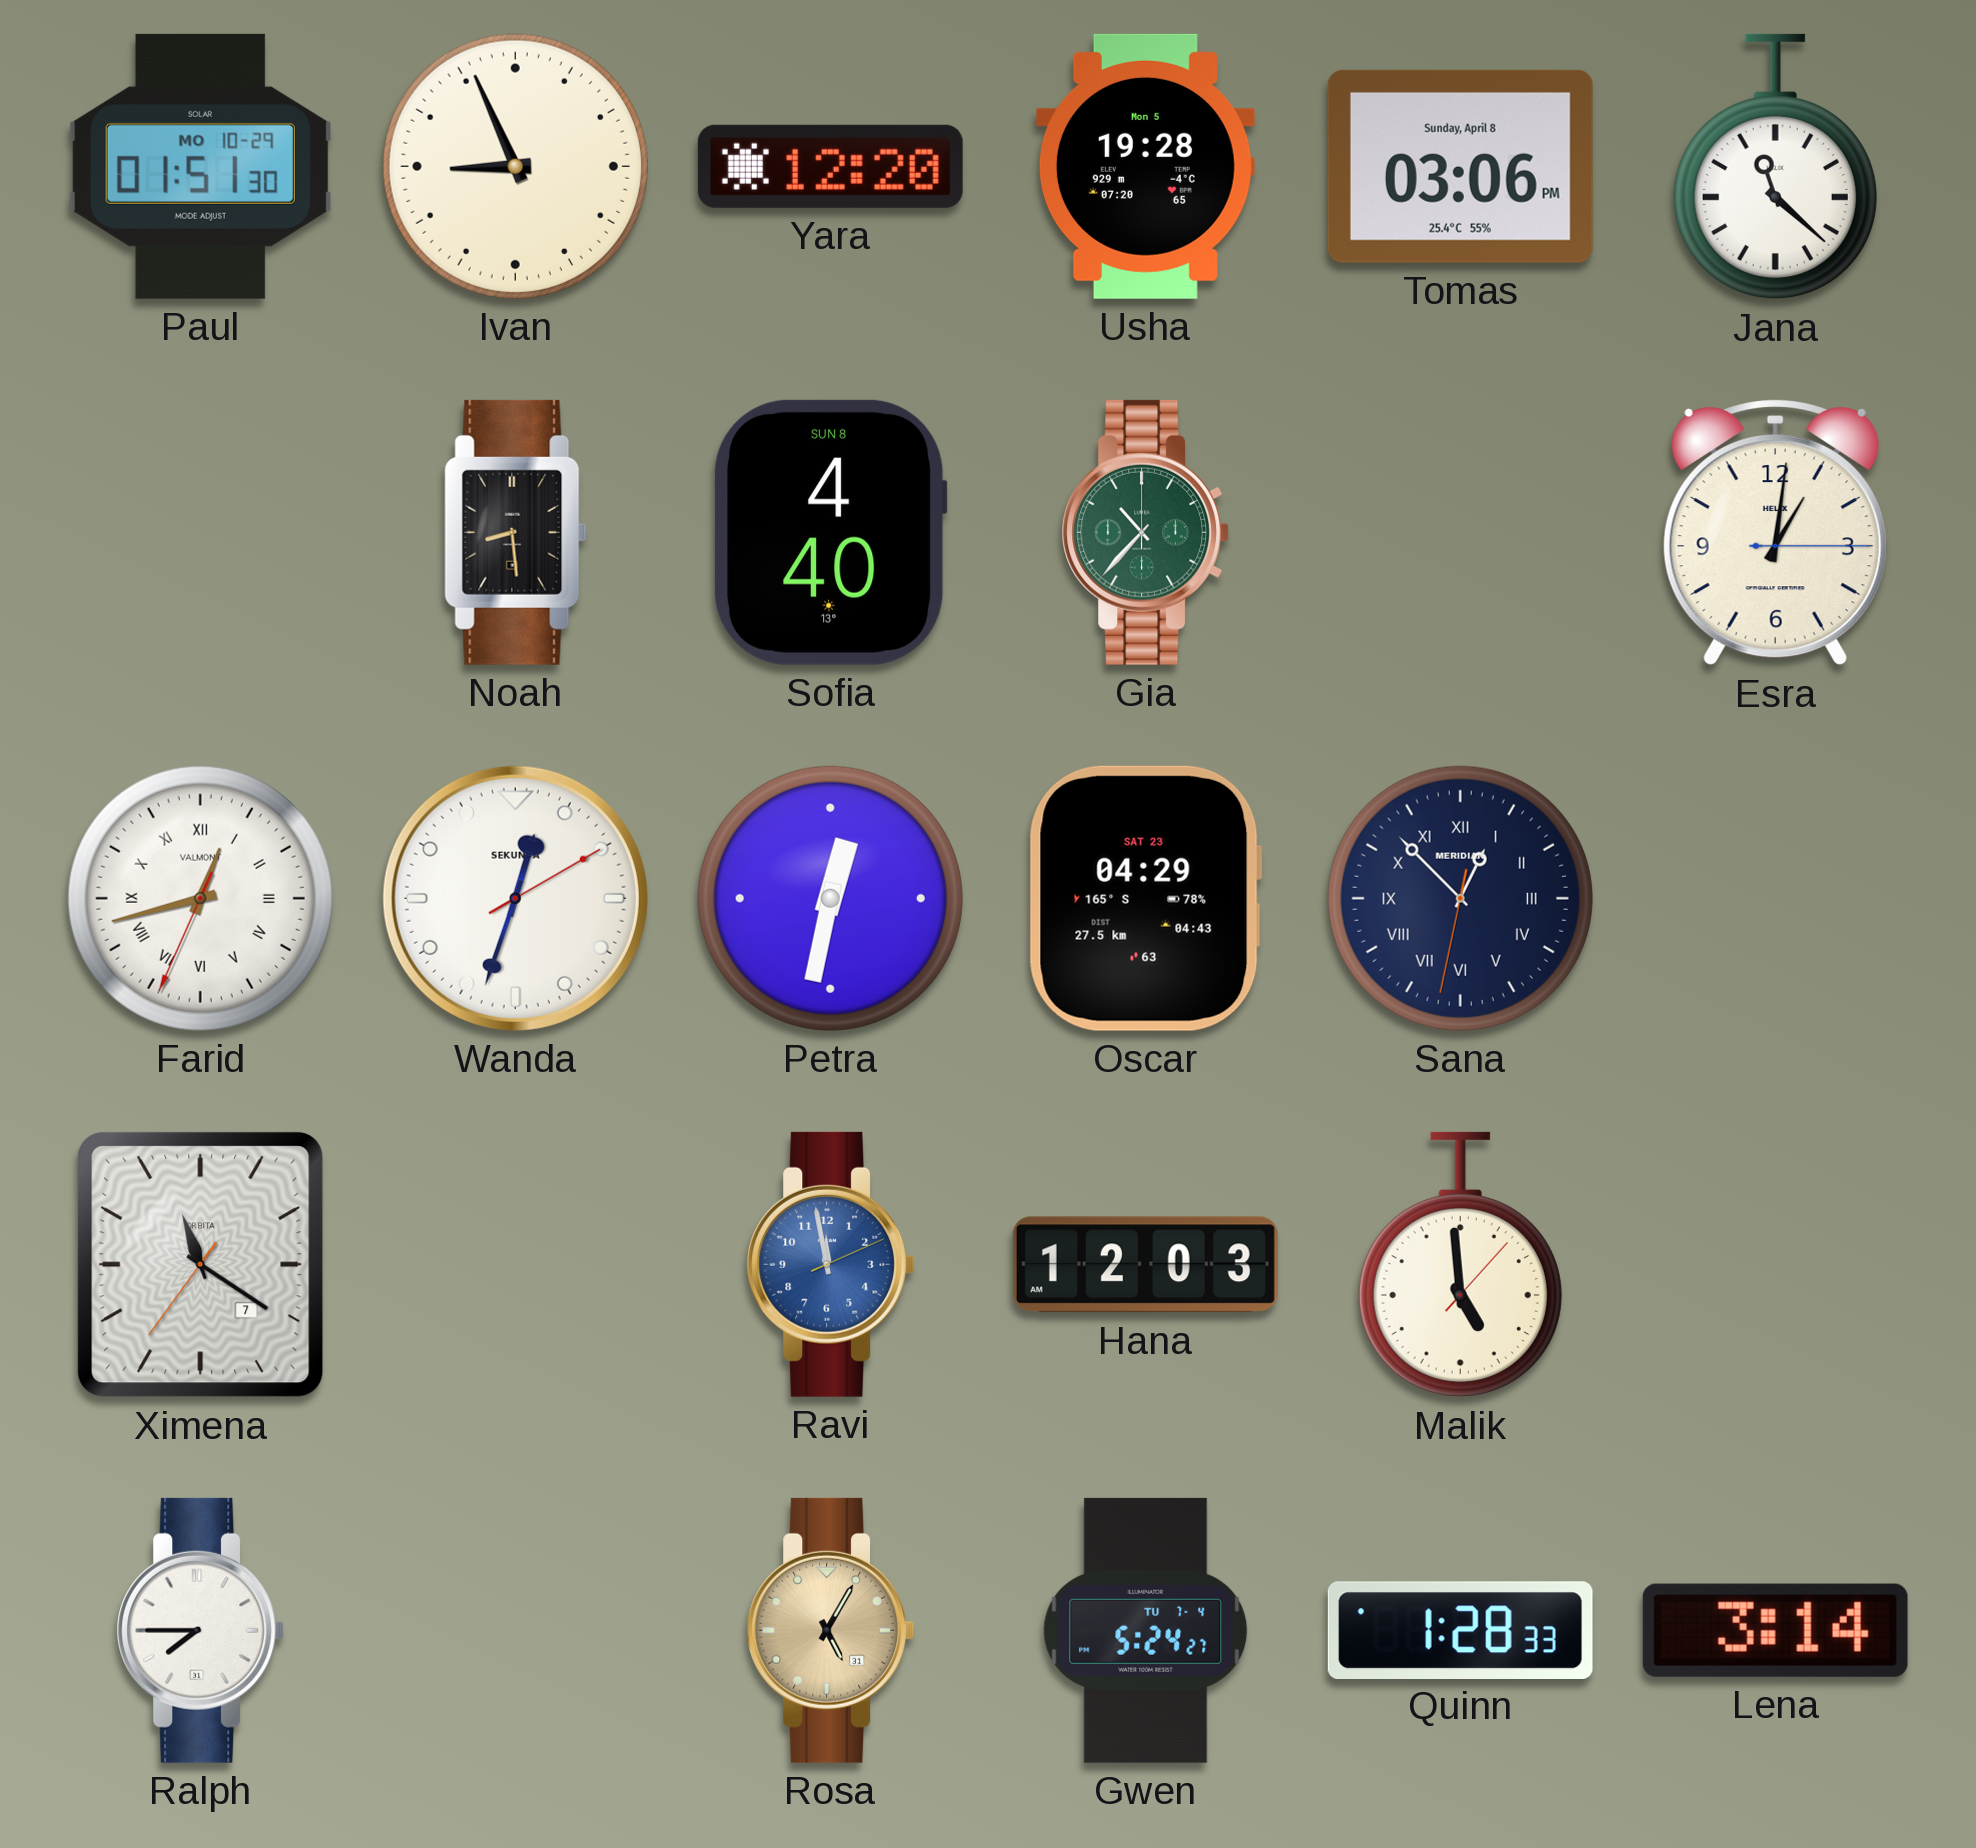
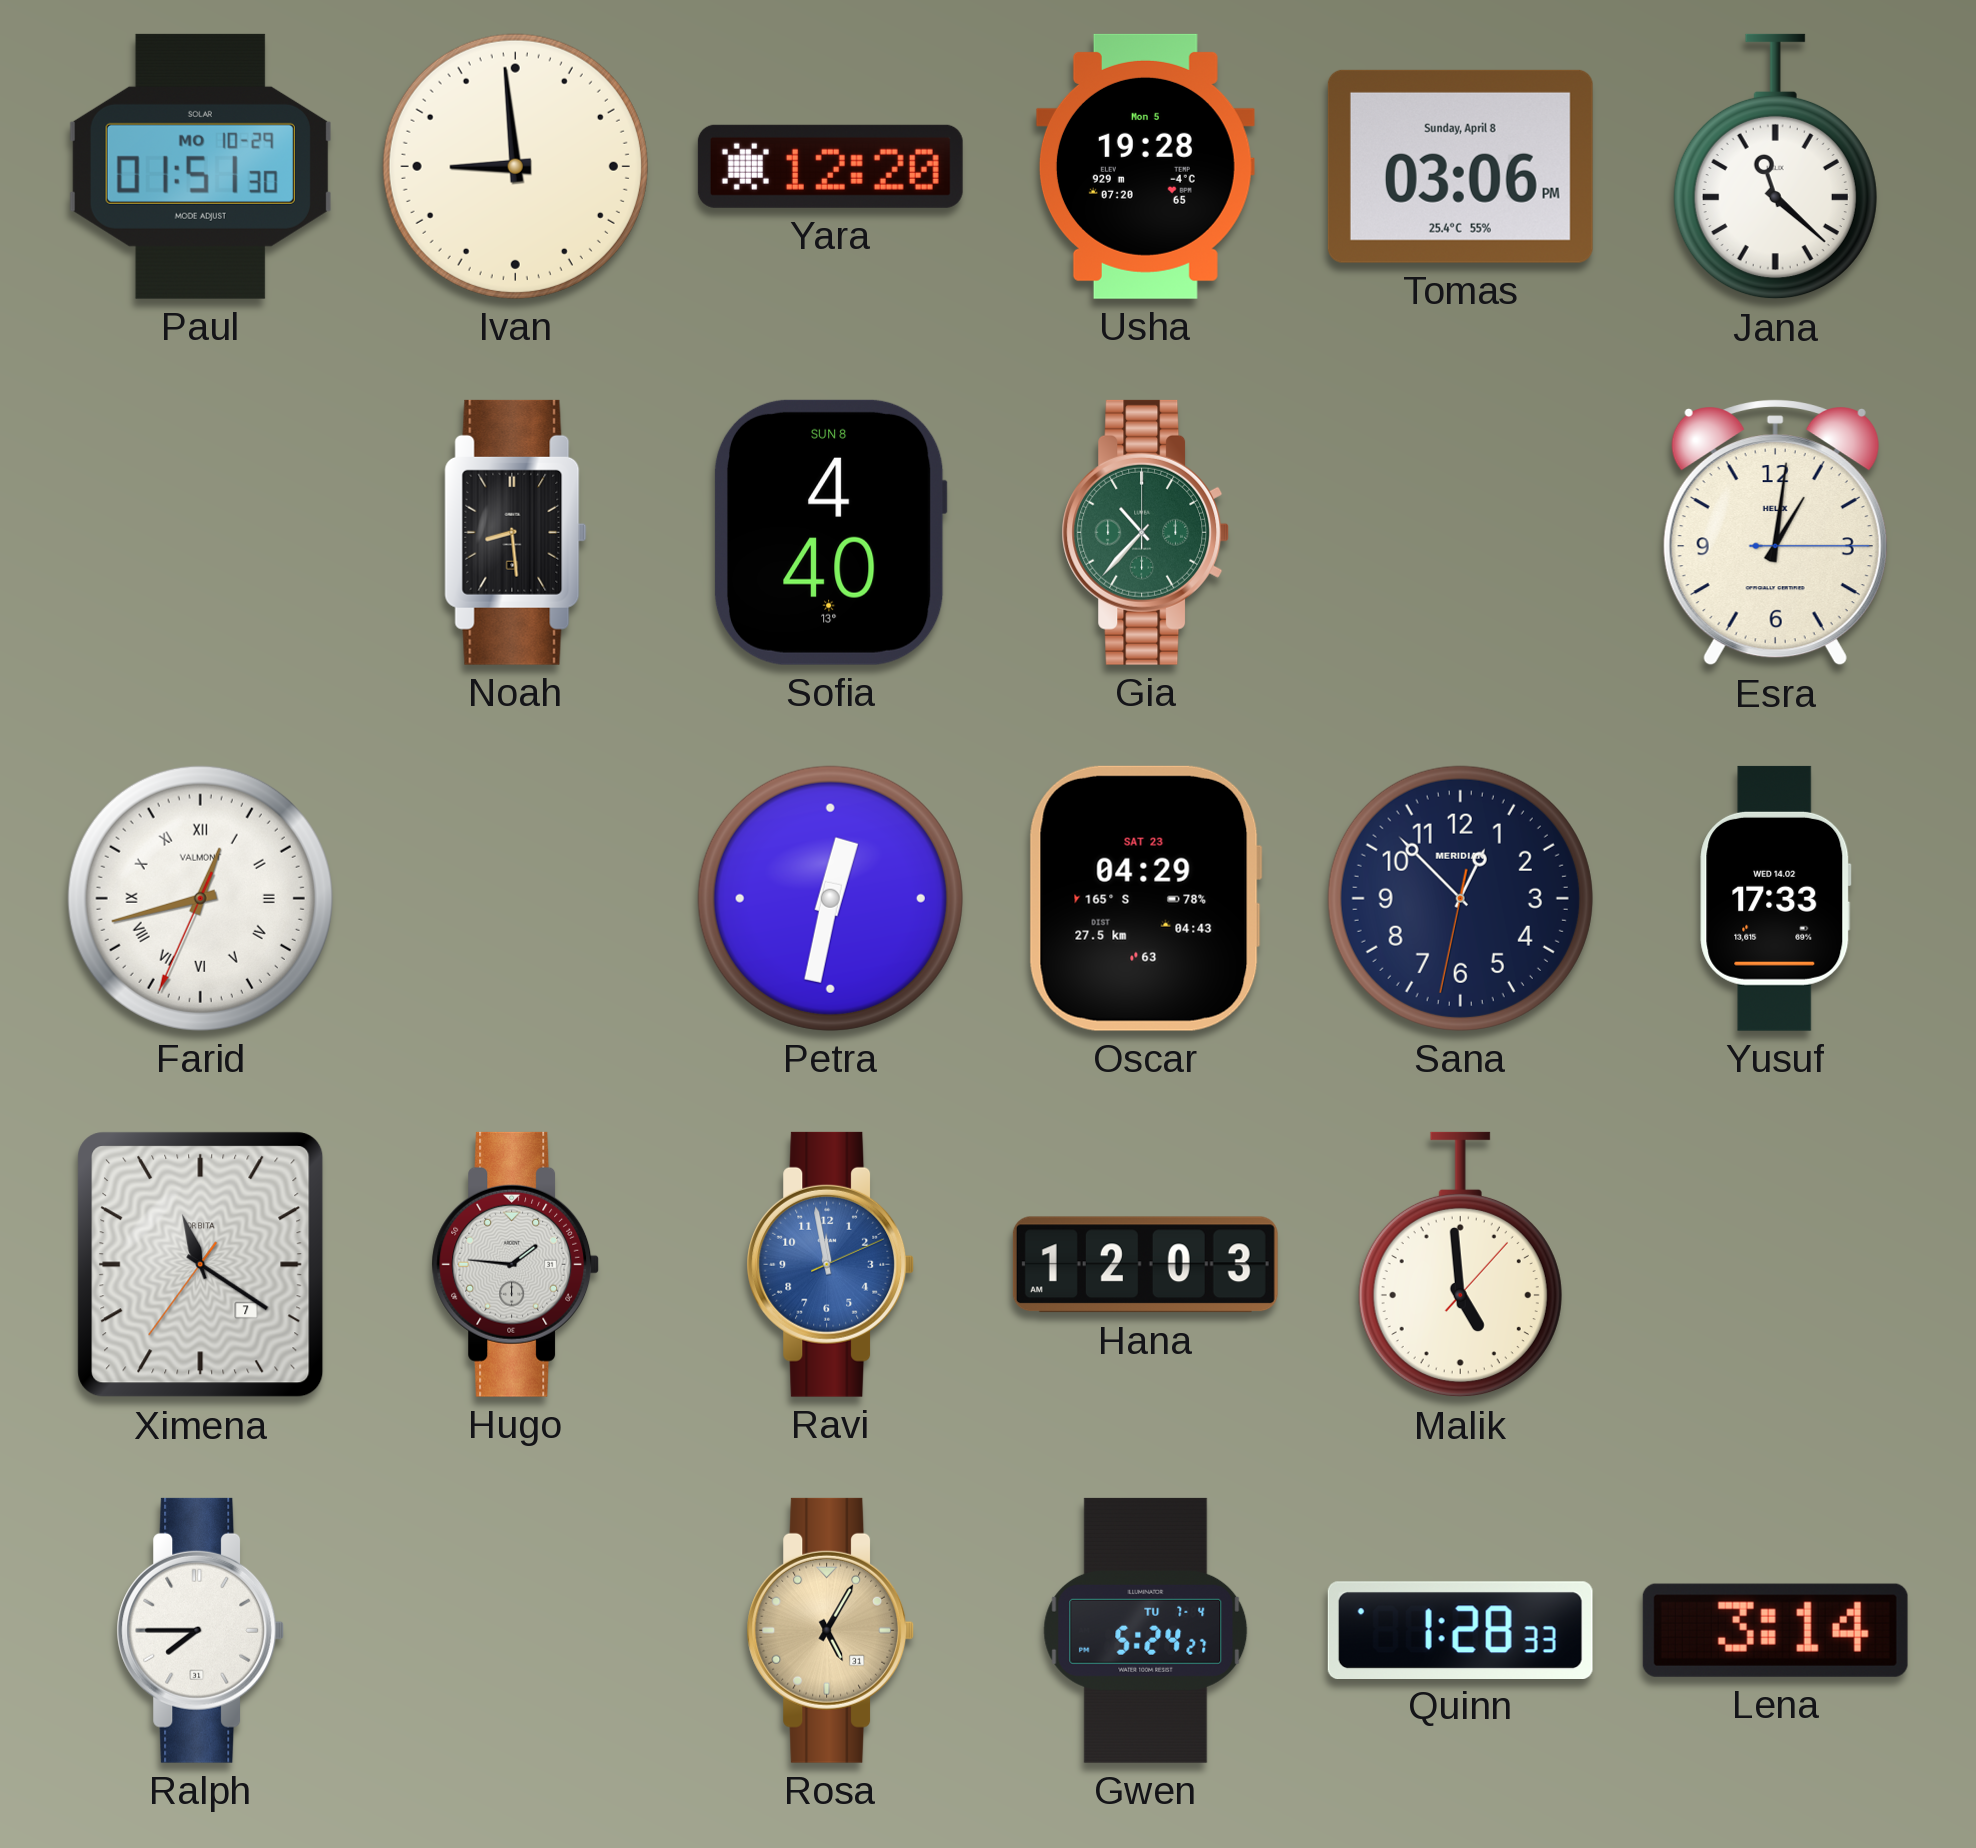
Ivan: 8:56 -> 8:59
Wanda: 12:33 -> none
Sana numerals: Roman -> Arabic
Yusuf: none -> 17:33
Hugo: none -> 1:46
